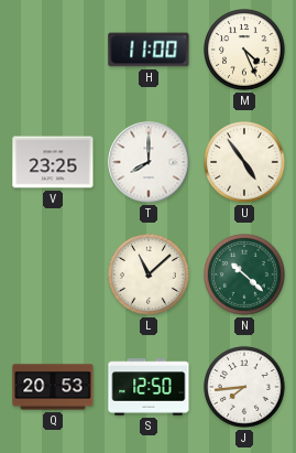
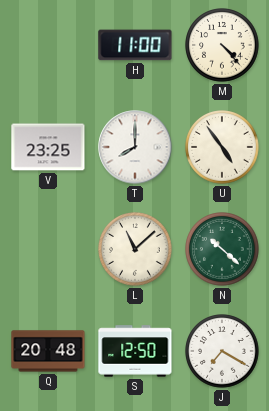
M: 4:26 -> 4:23
Q: 20:53 -> 20:48
J: 7:44 -> 7:20
